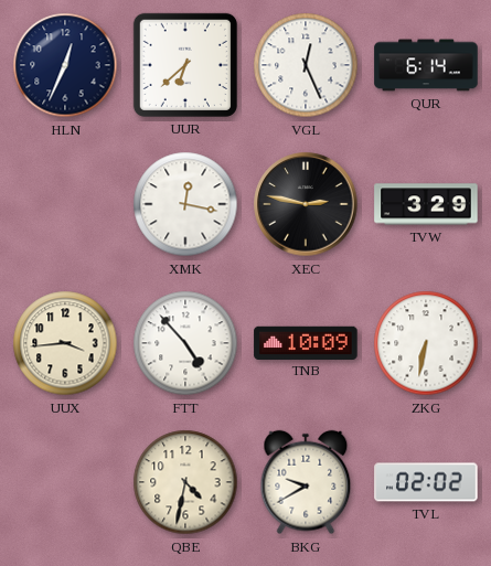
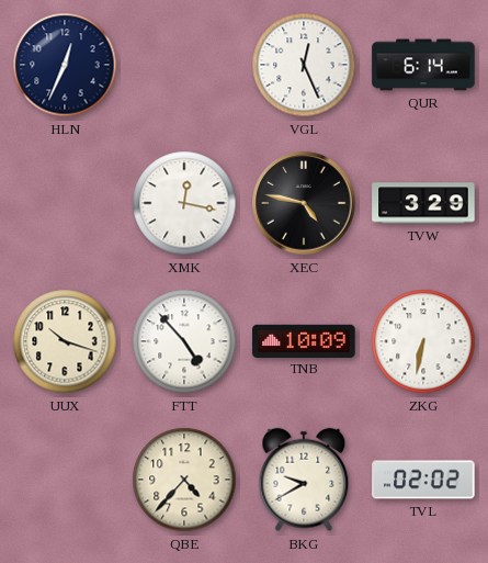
UUR: 6:38 -> none
XEC: 2:47 -> 4:47
UUX: 3:44 -> 10:18
QBE: 4:32 -> 4:37
